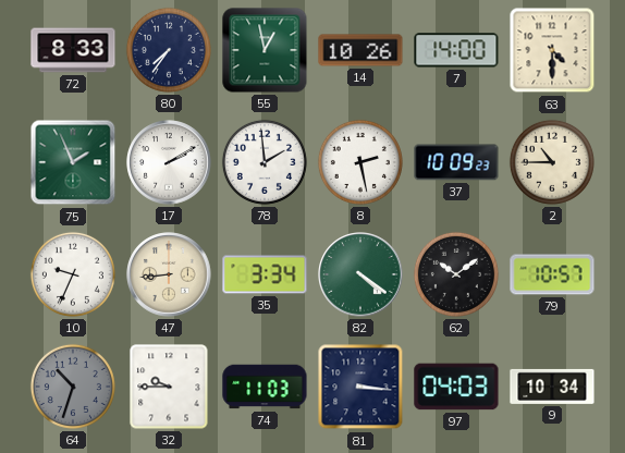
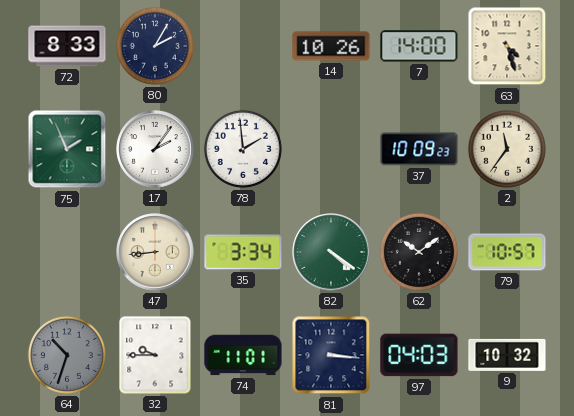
80: 7:36 -> 2:05
55: 12:58 -> none
63: 4:30 -> 4:27
17: 2:10 -> 2:06
8: 2:28 -> none
2: 10:45 -> 11:36
10: 9:34 -> none
74: 11:03 -> 11:01
9: 10:34 -> 10:32
